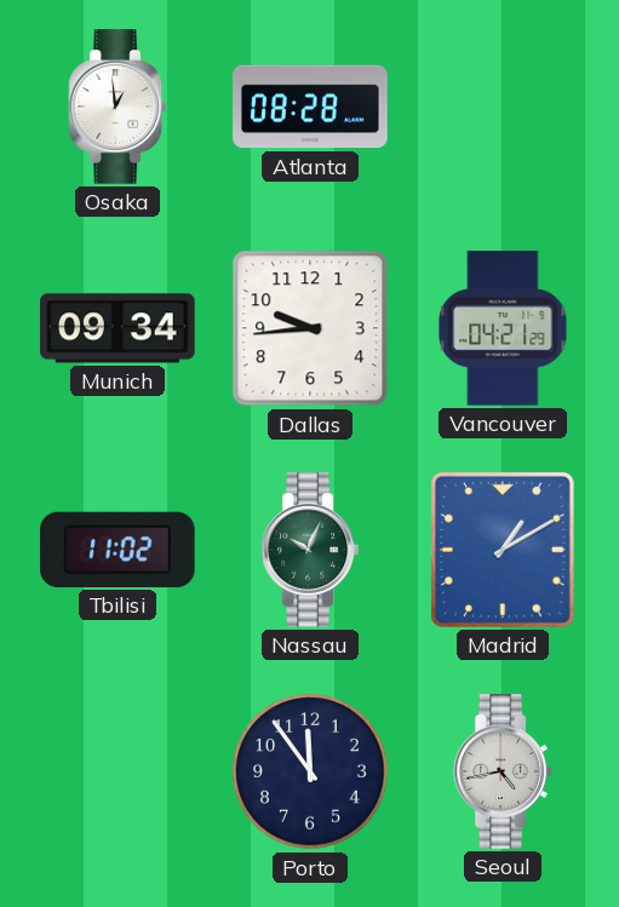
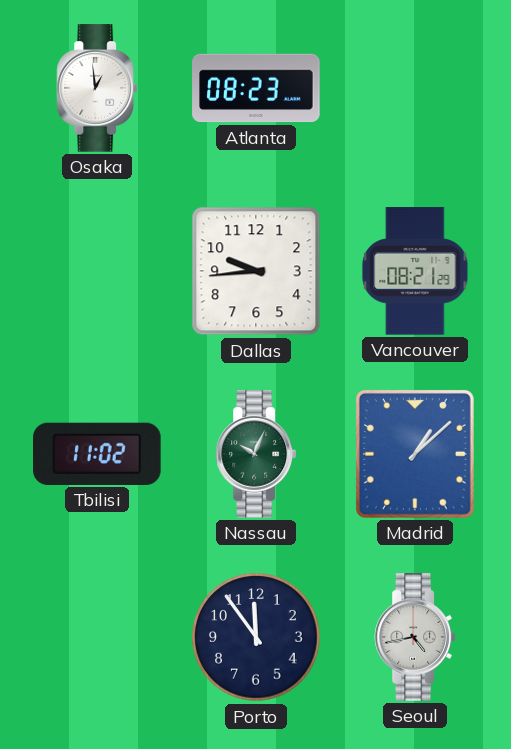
Atlanta: 08:28 -> 08:23
Munich: 09:34 -> none
Vancouver: 04:21 -> 08:21
Madrid: 1:10 -> 1:08
